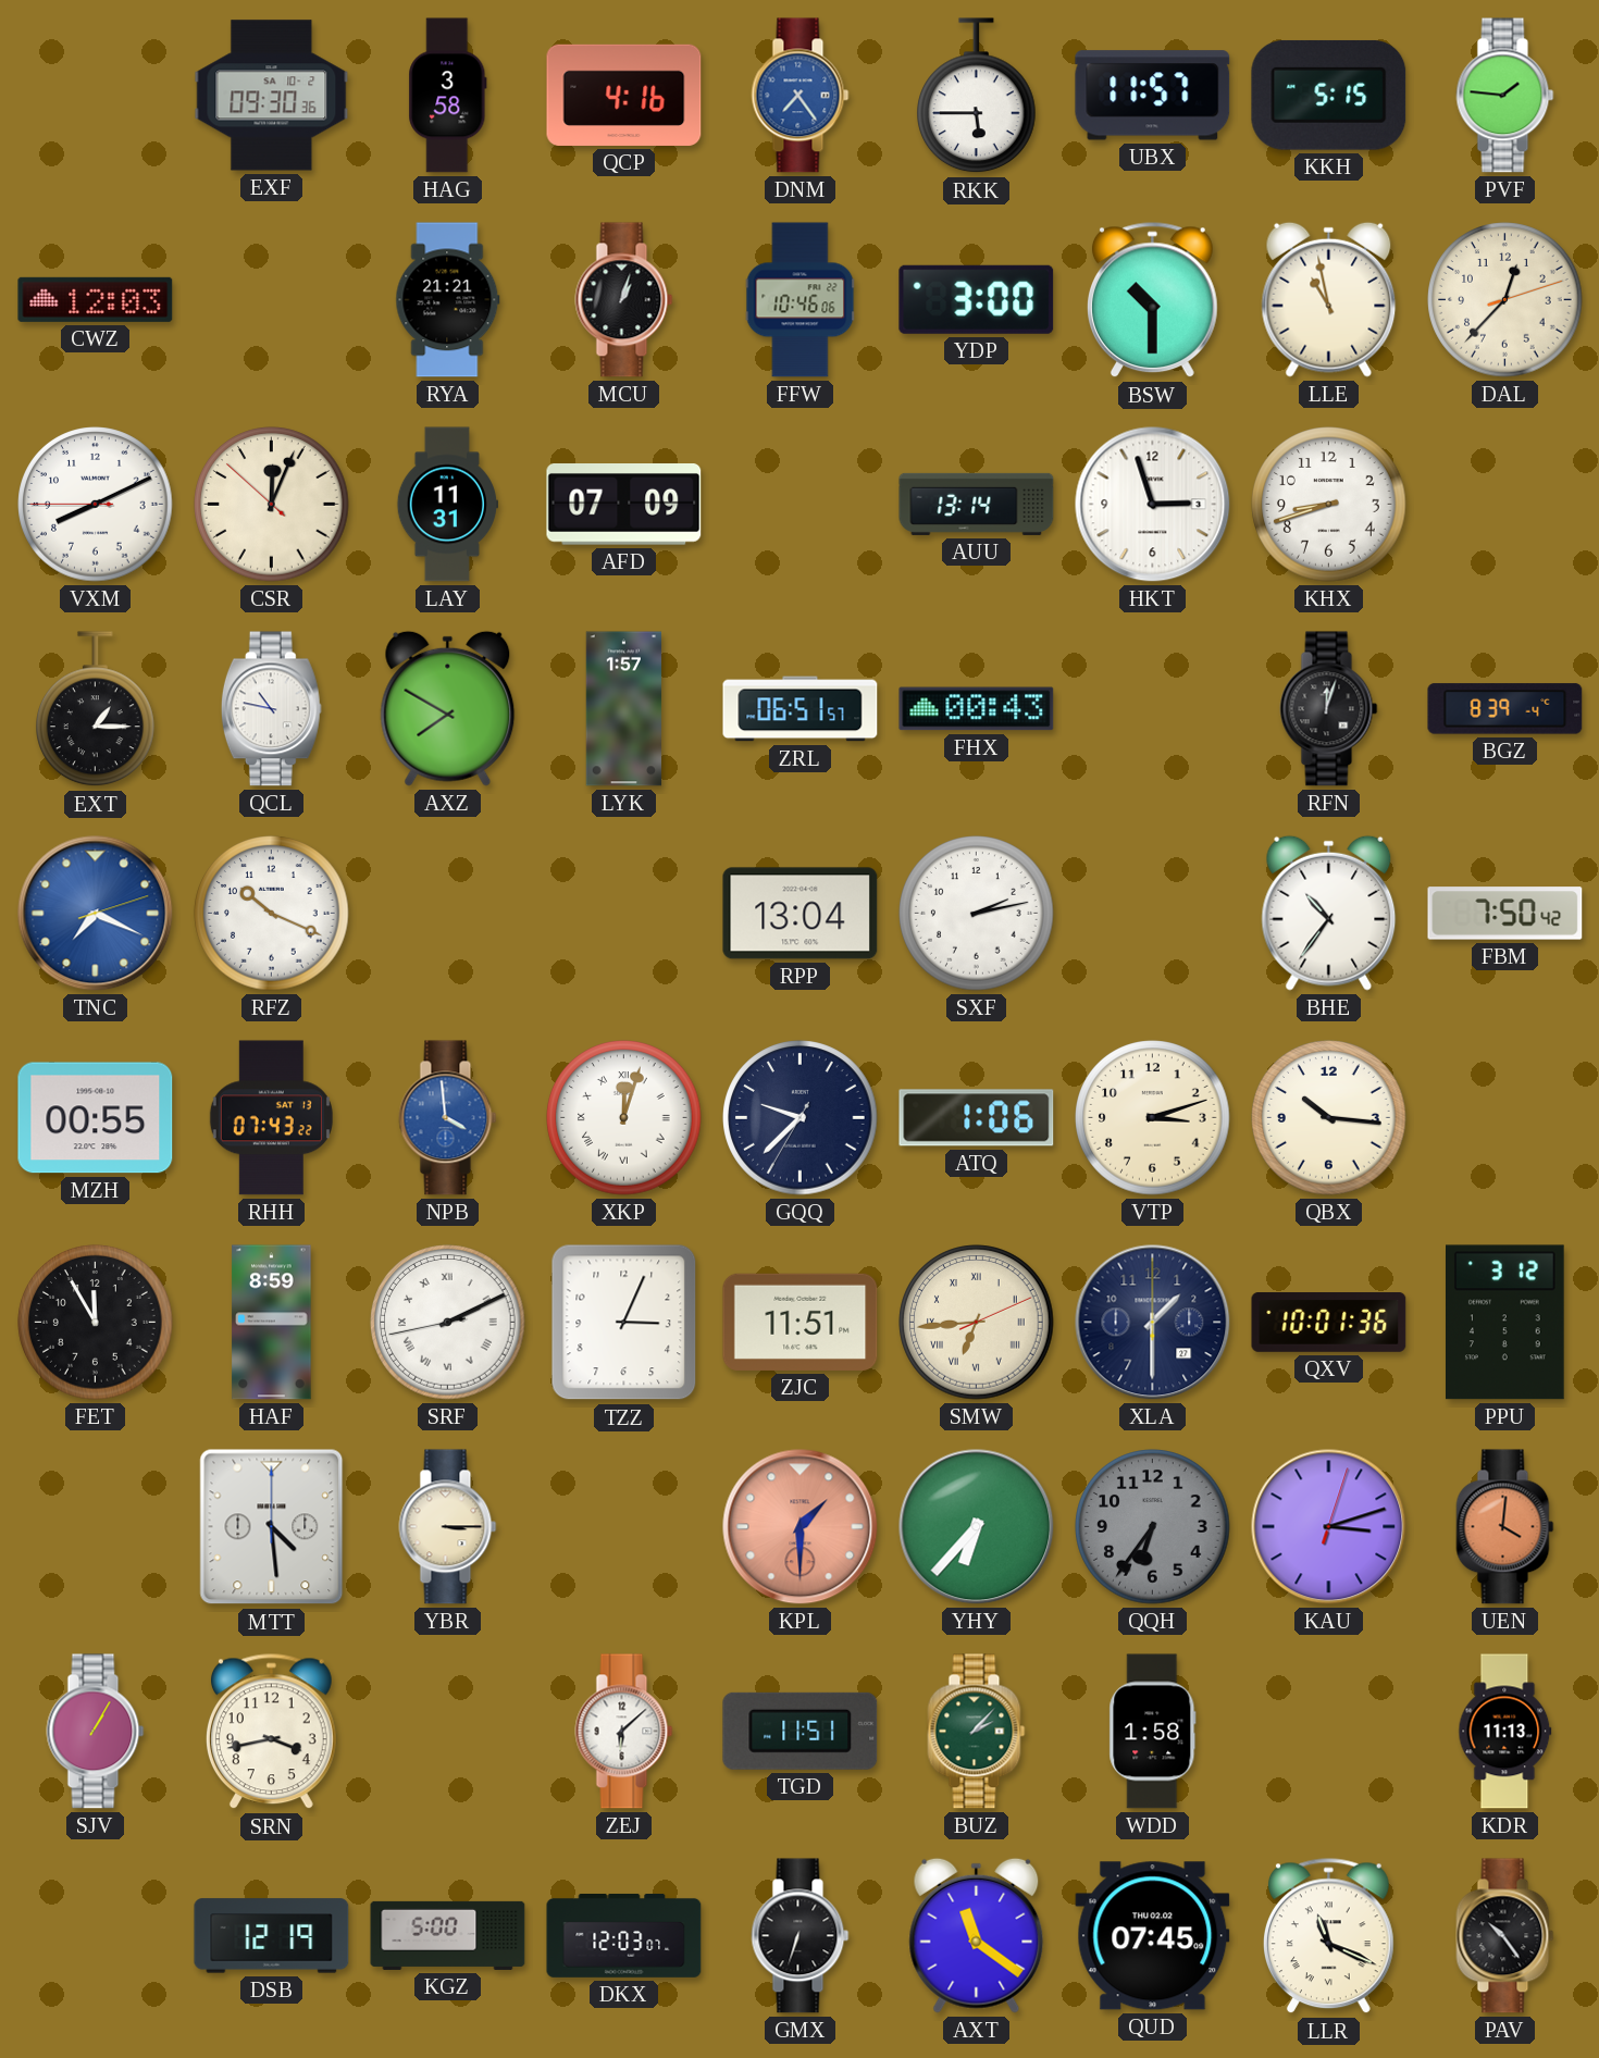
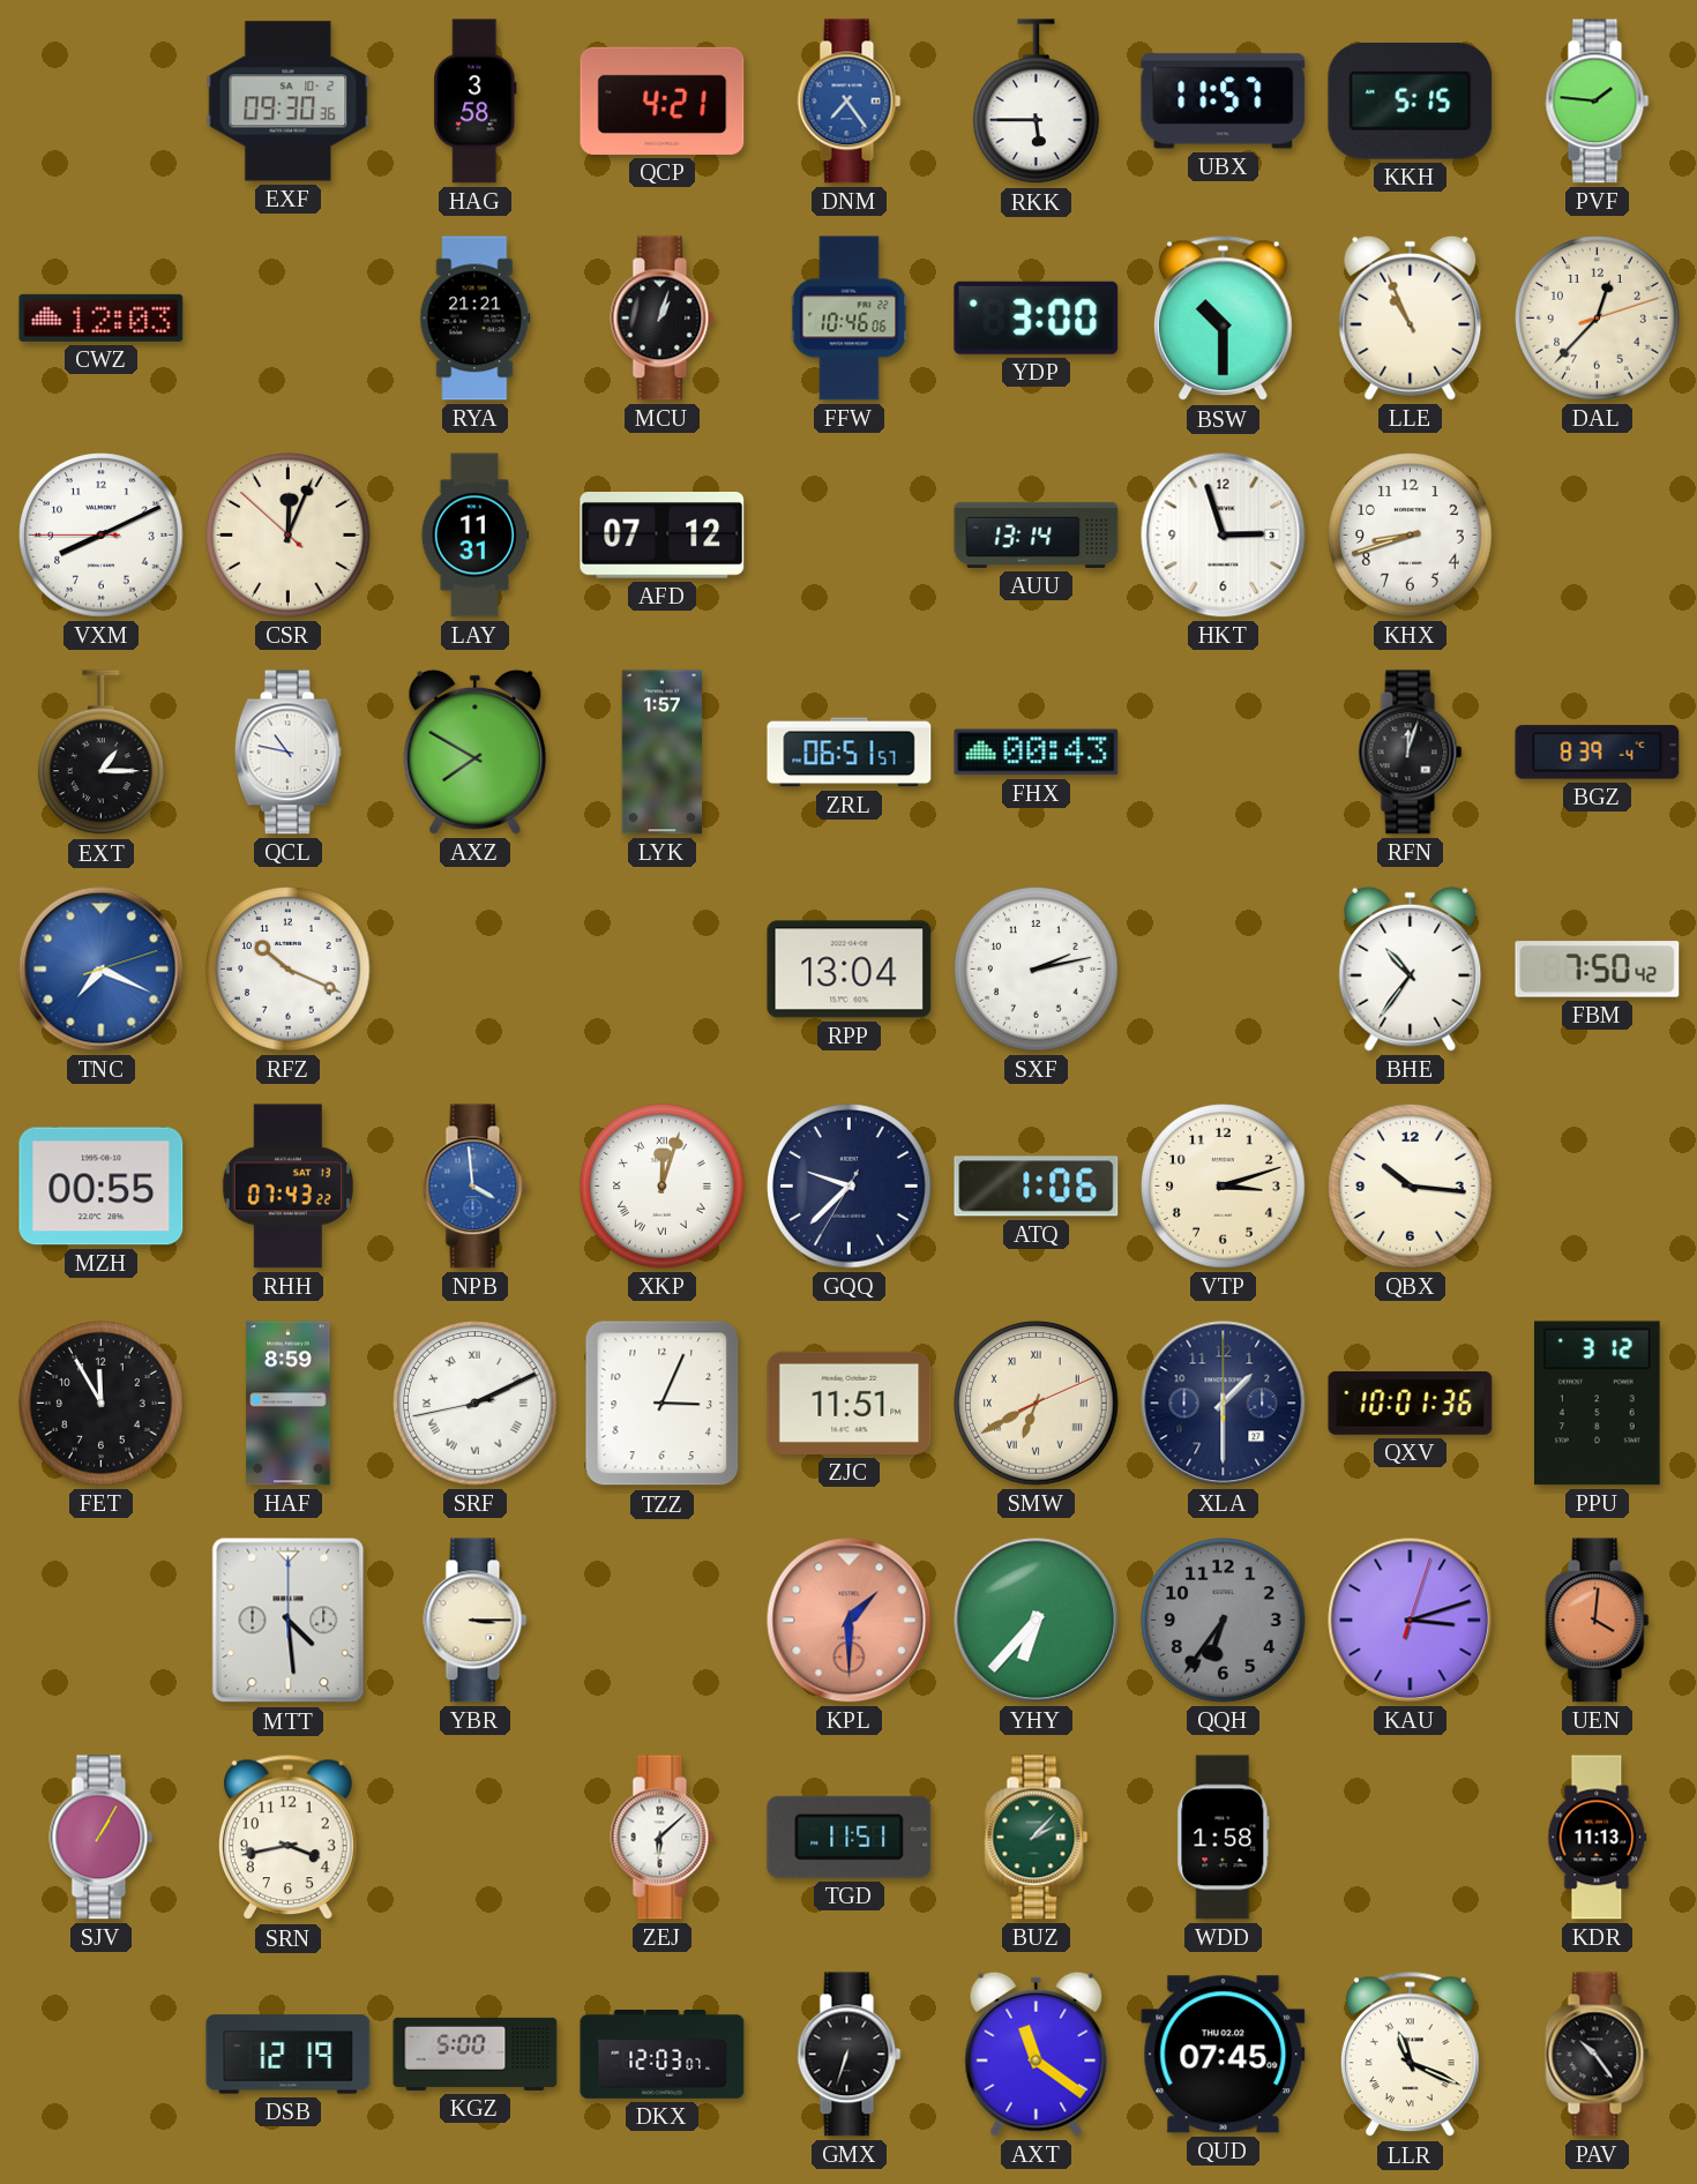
QCP: 4:16 -> 4:21
LLE: 10:58 -> 10:56
AFD: 07:09 -> 07:12
SMW: 6:44 -> 6:40
